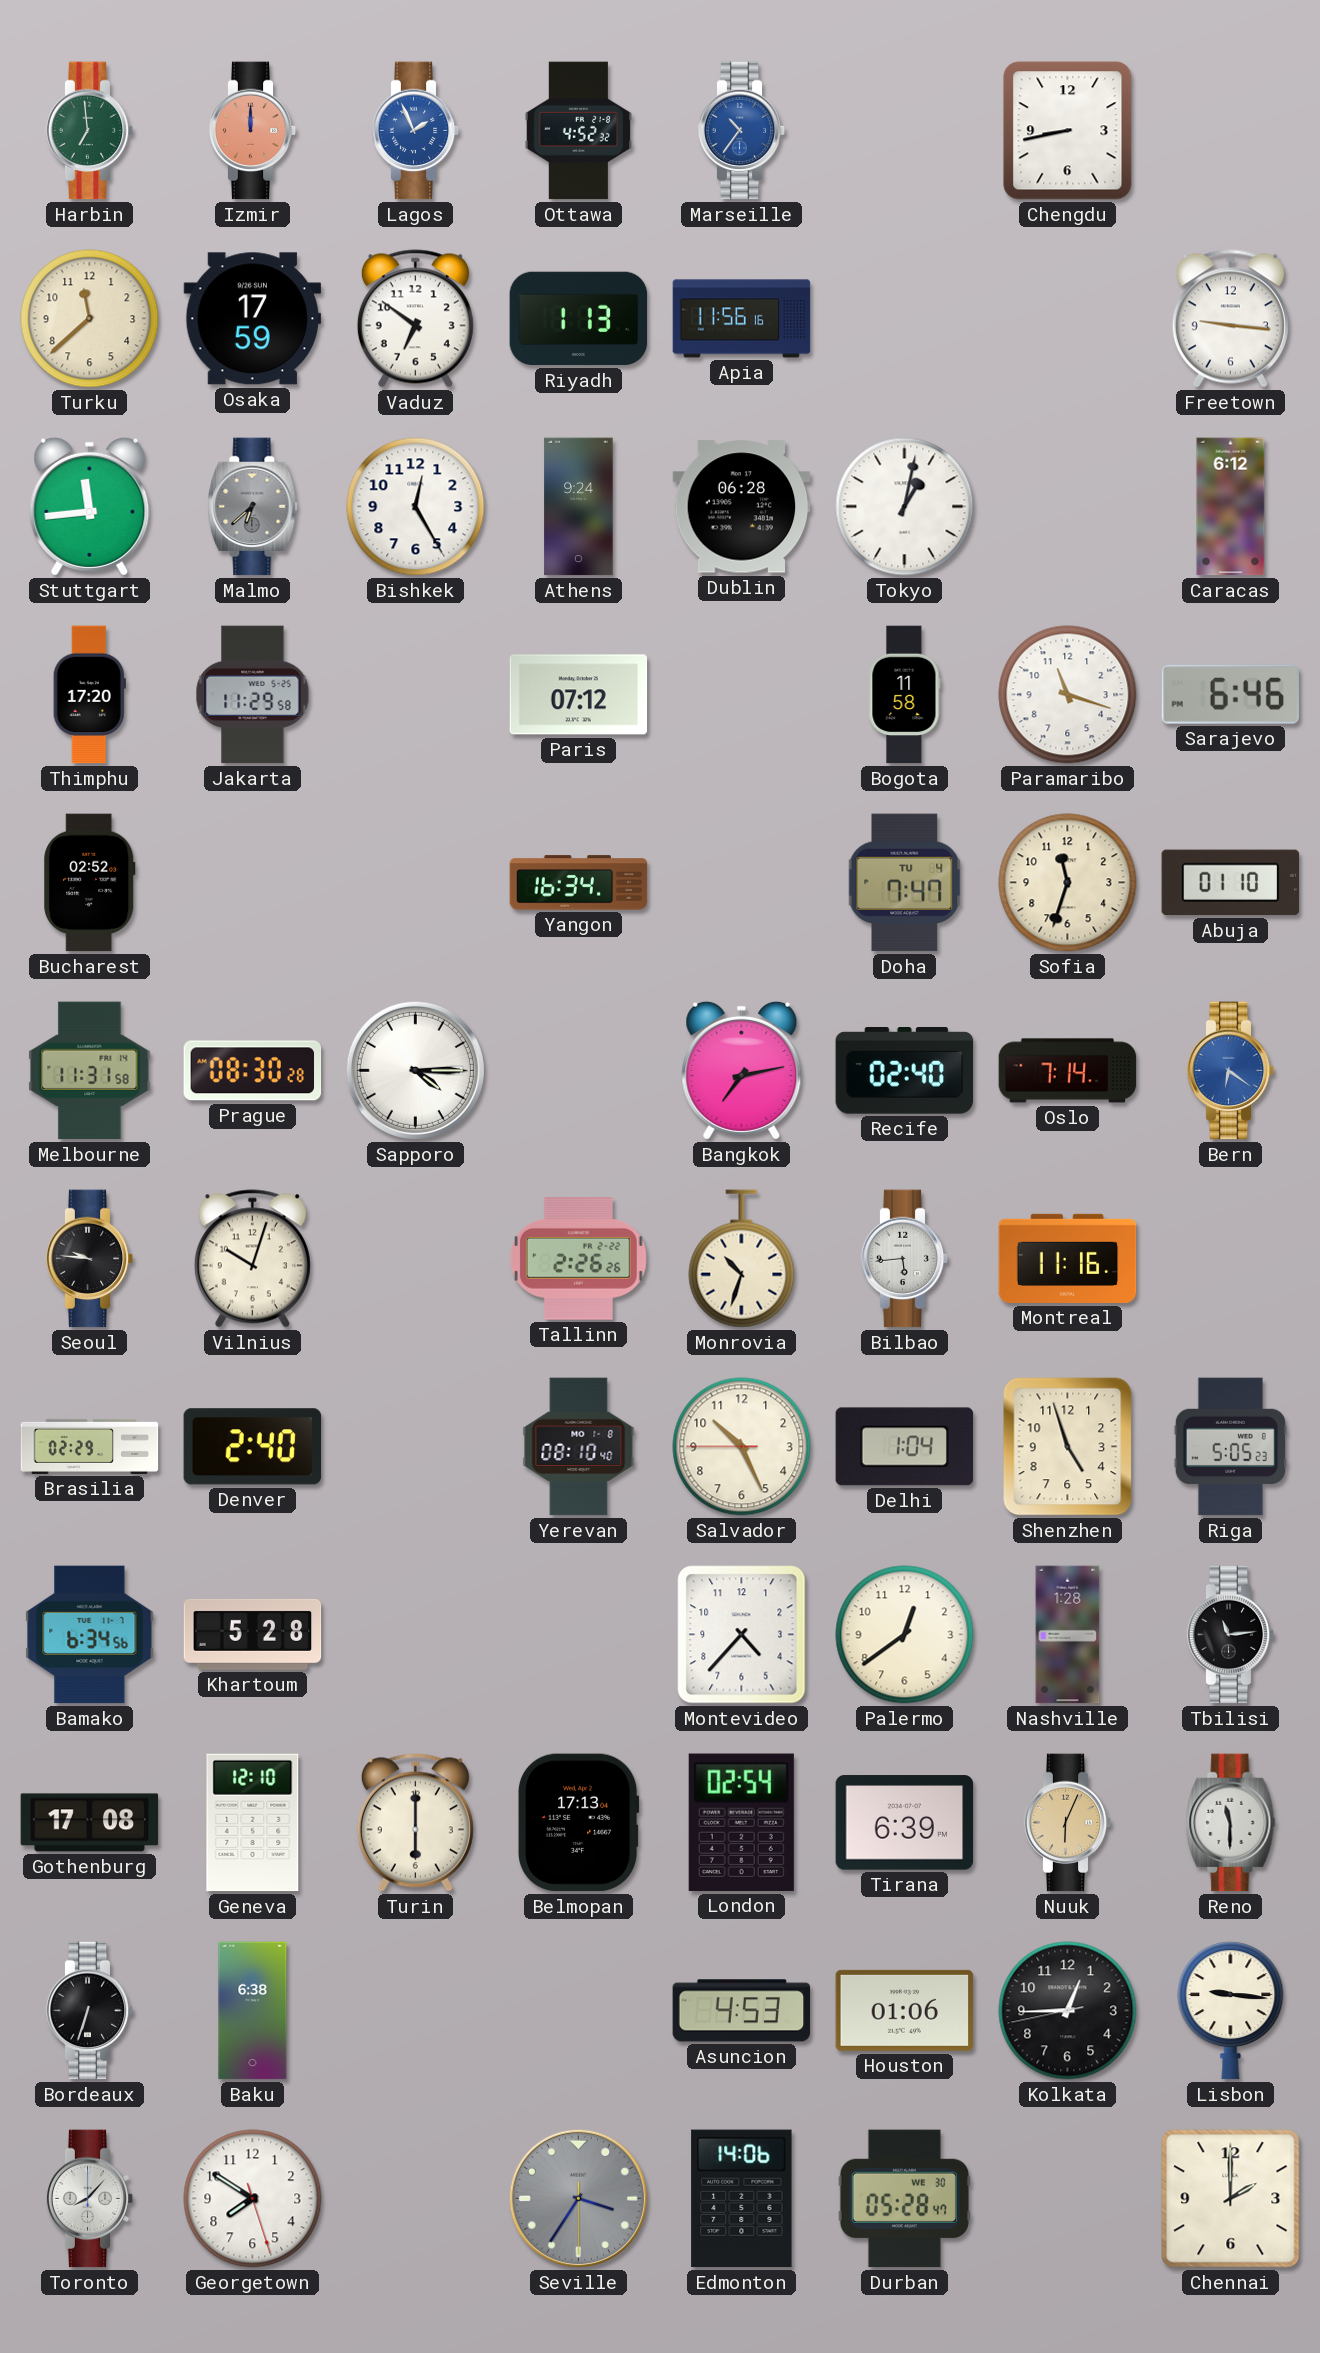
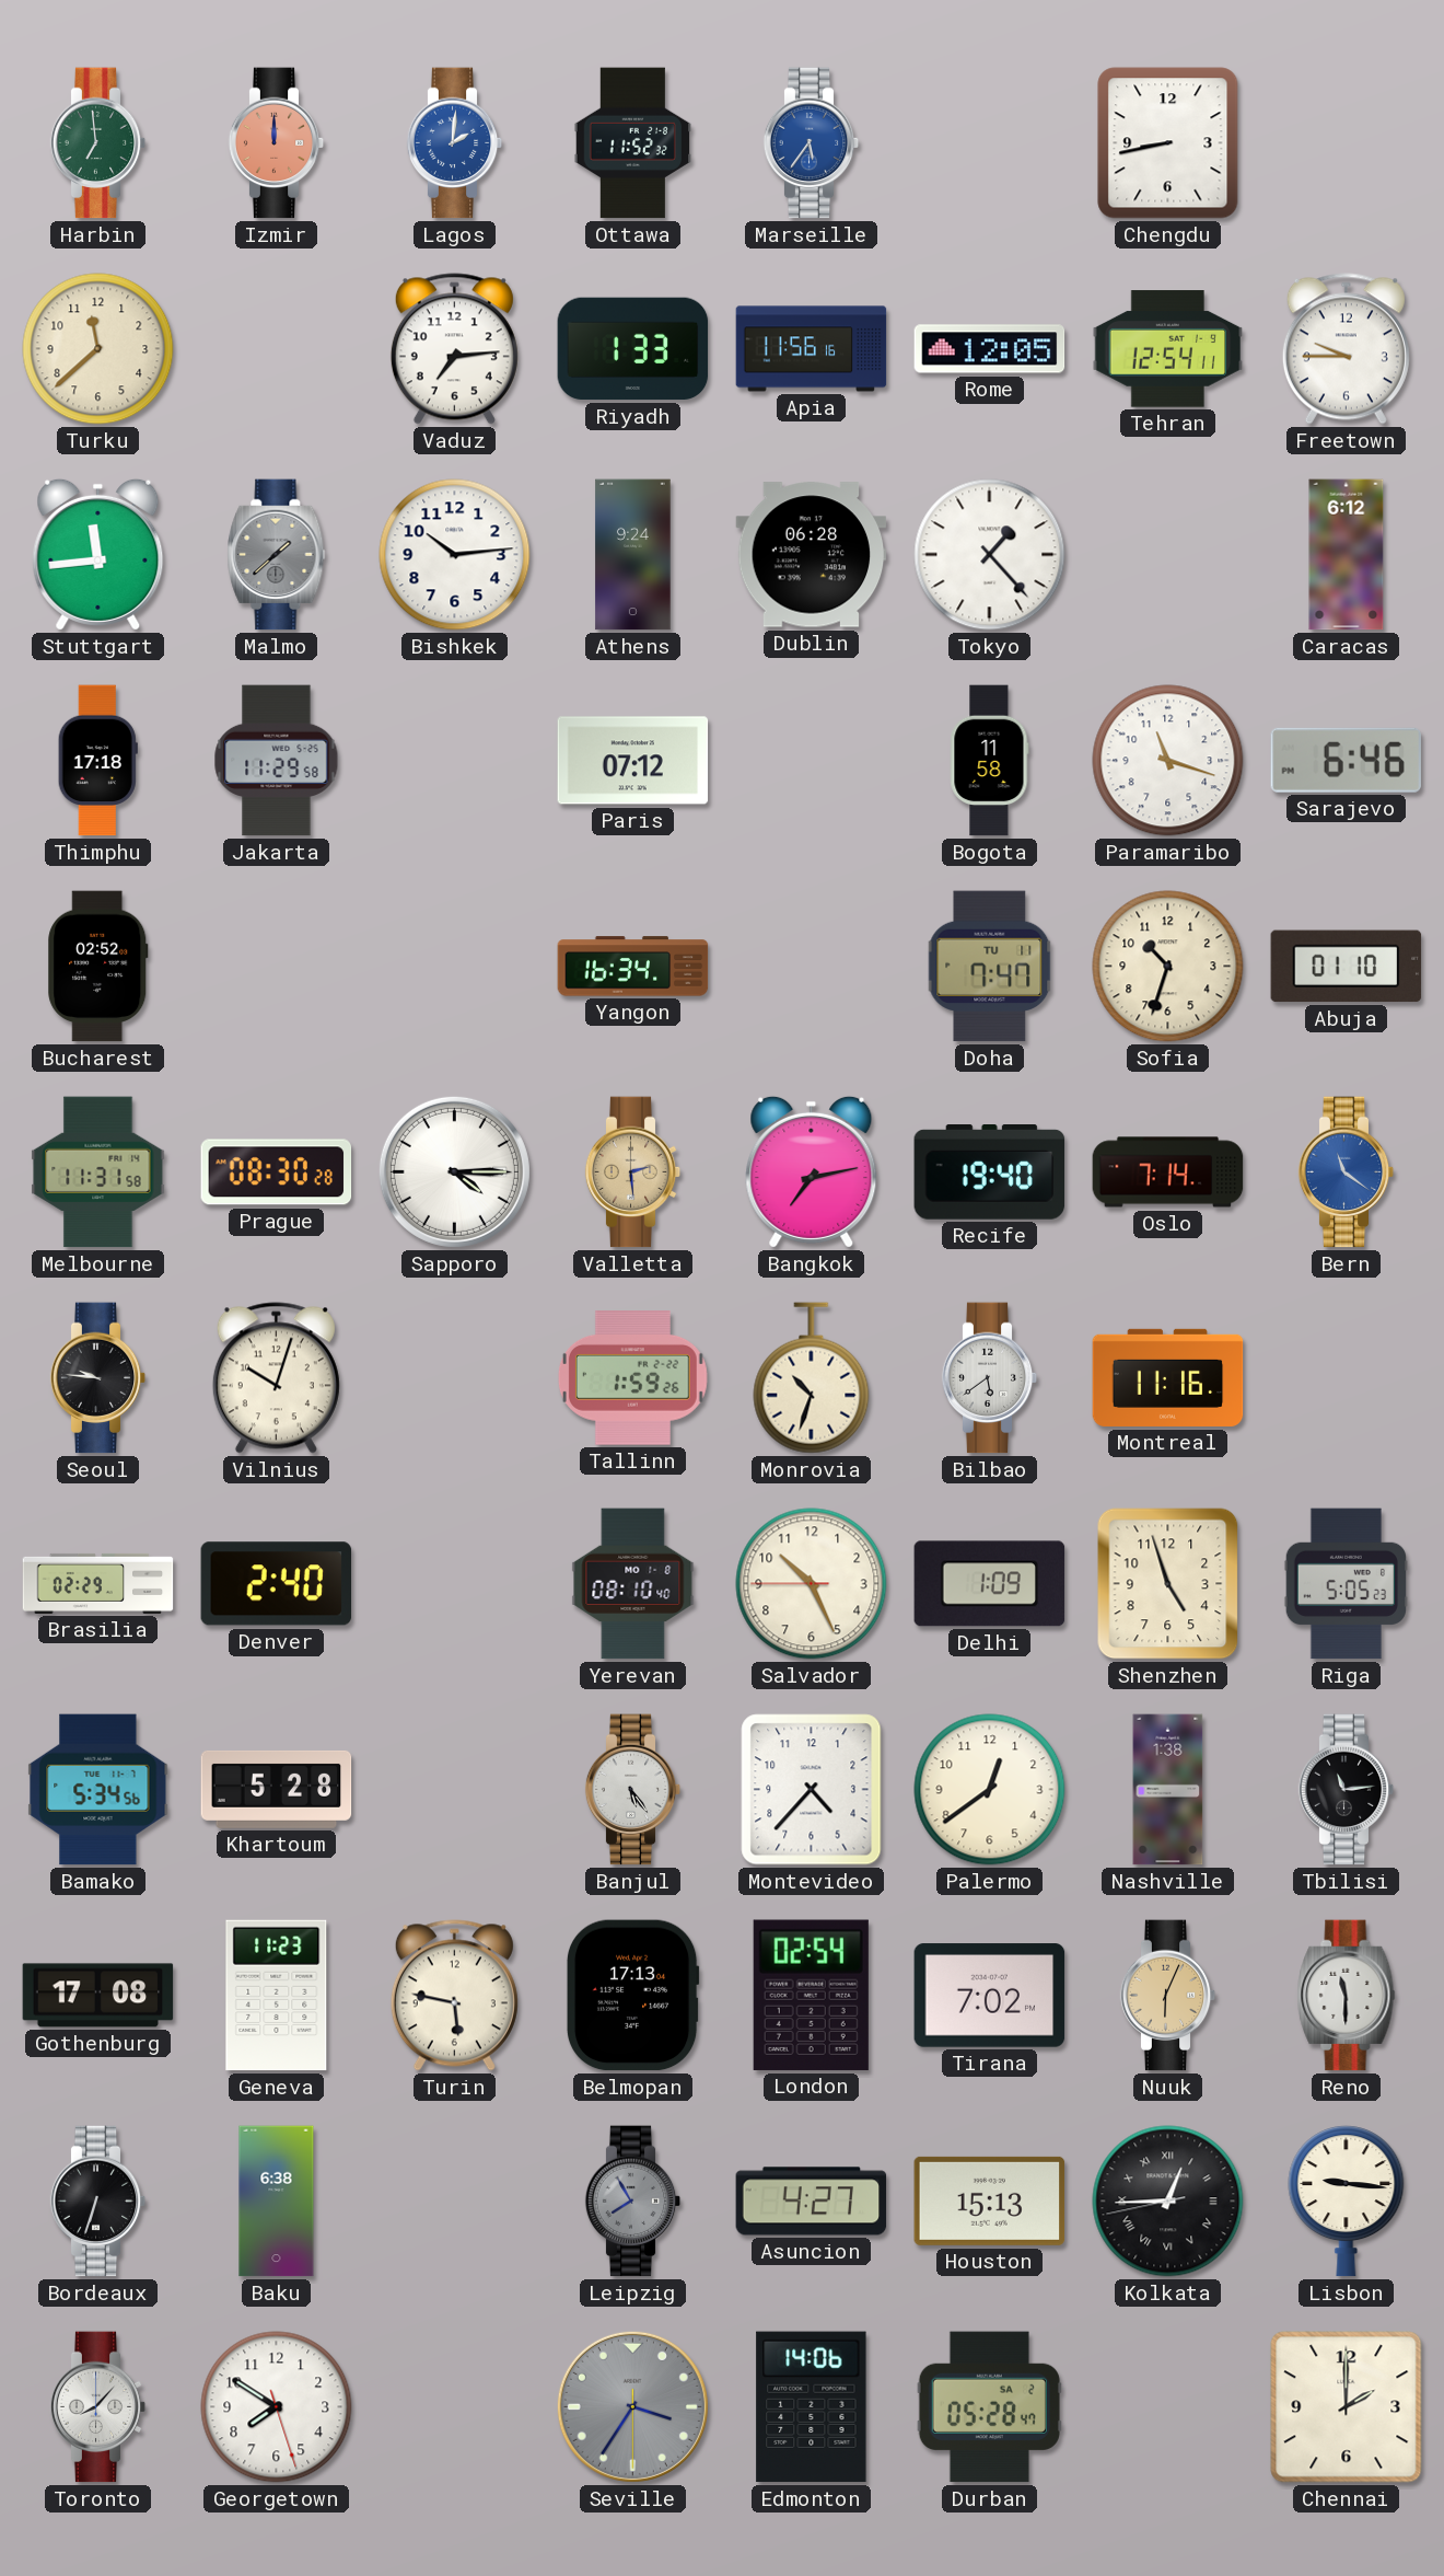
Lagos: 1:56 -> 2:01
Ottawa: 4:52 -> 11:52
Marseille: 10:36 -> 5:36
Osaka: 17:59 -> none
Vaduz: 6:51 -> 7:14
Riyadh: 1:13 -> 1:33
Rome: none -> 12:05
Tehran: none -> 12:54
Freetown: 9:16 -> 9:45
Malmo: 6:38 -> 1:38
Bishkek: 12:25 -> 10:14
Tokyo: 1:02 -> 1:23
Thimphu: 17:20 -> 17:18
Doha date: TU 4 -> TU 11
Sofia: 11:33 -> 10:33
Valletta: none -> 2:29
Recife: 02:40 -> 19:40
Bern: 6:21 -> 11:21
Tallinn: 2:26 -> 1:59
Bilbao: 5:44 -> 5:39
Delhi: 1:04 -> 1:09
Bamako: 6:34 -> 5:34
Banjul: none -> 5:24
Nashville: 1:28 -> 1:38
Geneva: 12:10 -> 11:23
Turin: 6:00 -> 5:47
Tirana: 6:39 -> 7:02
Leipzig: none -> 7:55
Asuncion: 4:53 -> 4:27
Houston: 01:06 -> 15:13
Kolkata numerals: Arabic -> Roman
Durban date: WE 30 -> SA 2
